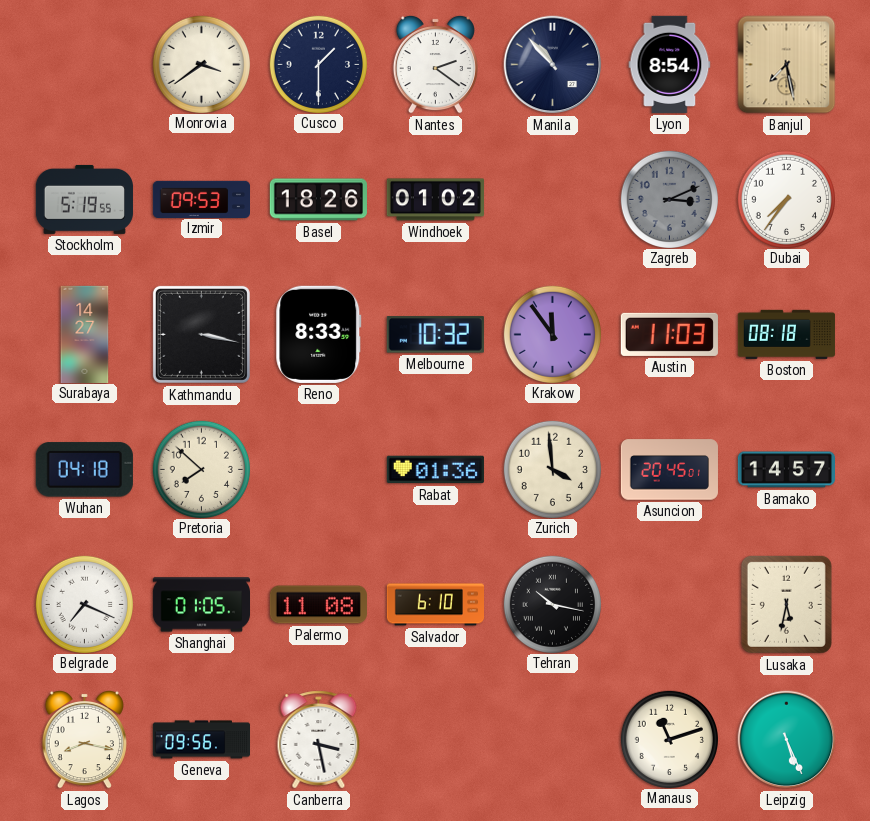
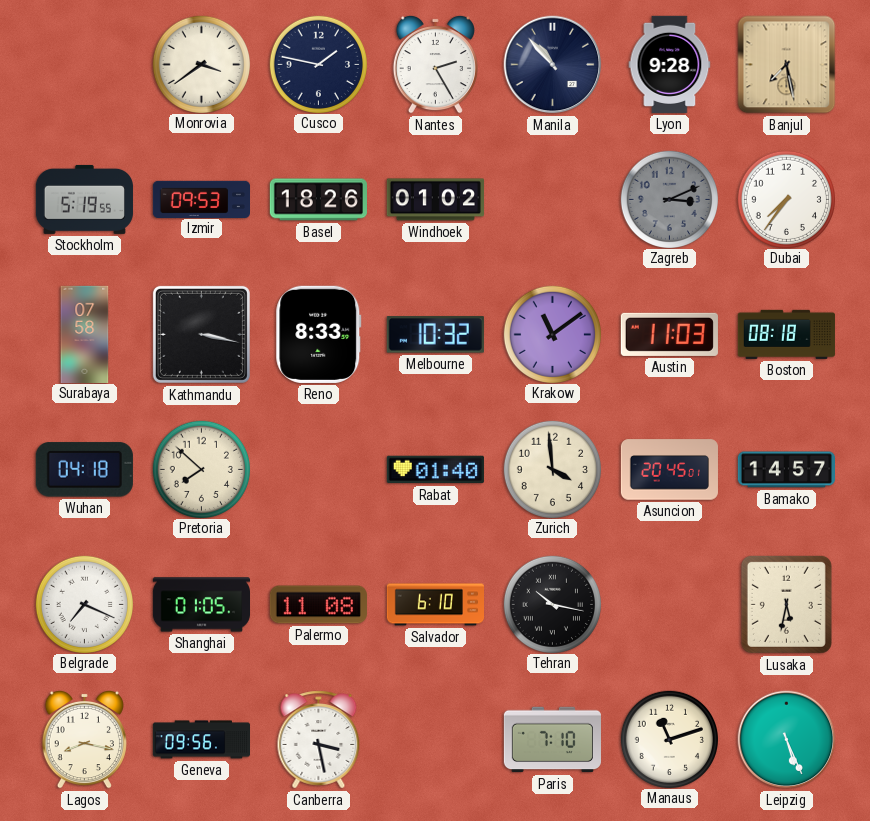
Cusco: 1:30 -> 1:47
Nantes: 2:21 -> 2:25
Lyon: 8:54 -> 9:28
Surabaya: 14:27 -> 07:58
Krakow: 11:54 -> 11:09
Rabat: 01:36 -> 01:40
Paris: none -> 7:10
